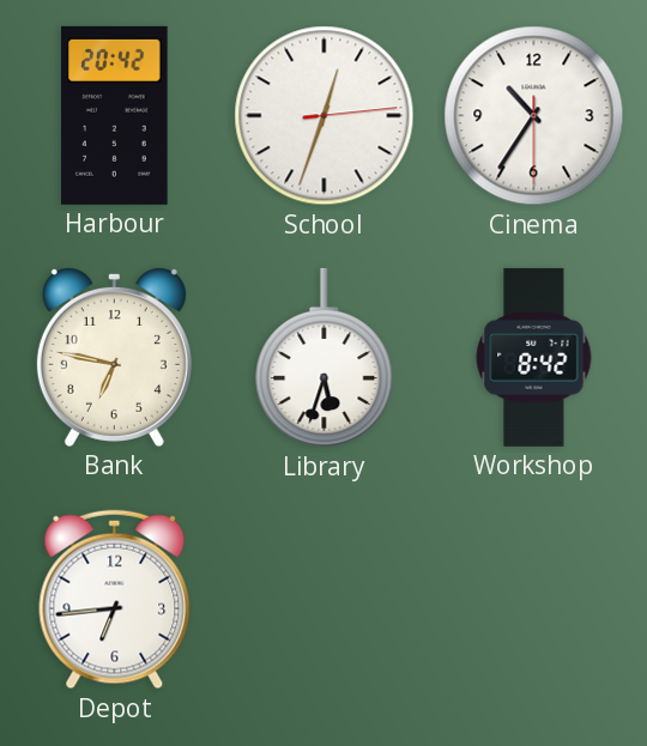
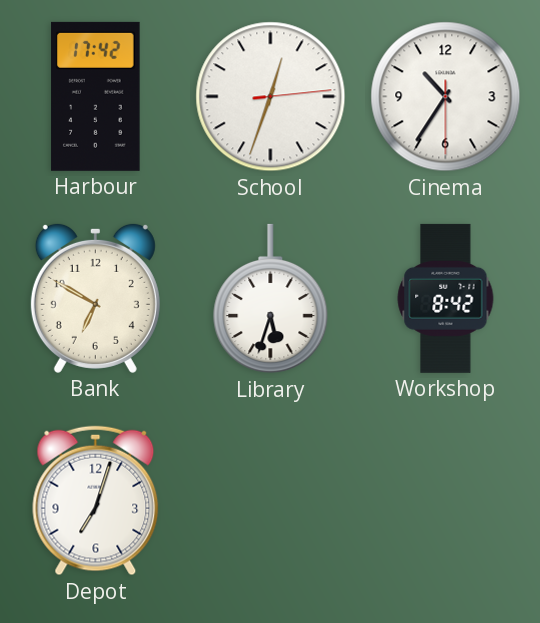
Harbour: 20:42 -> 17:42
Bank: 6:47 -> 6:50
Depot: 6:44 -> 7:03
